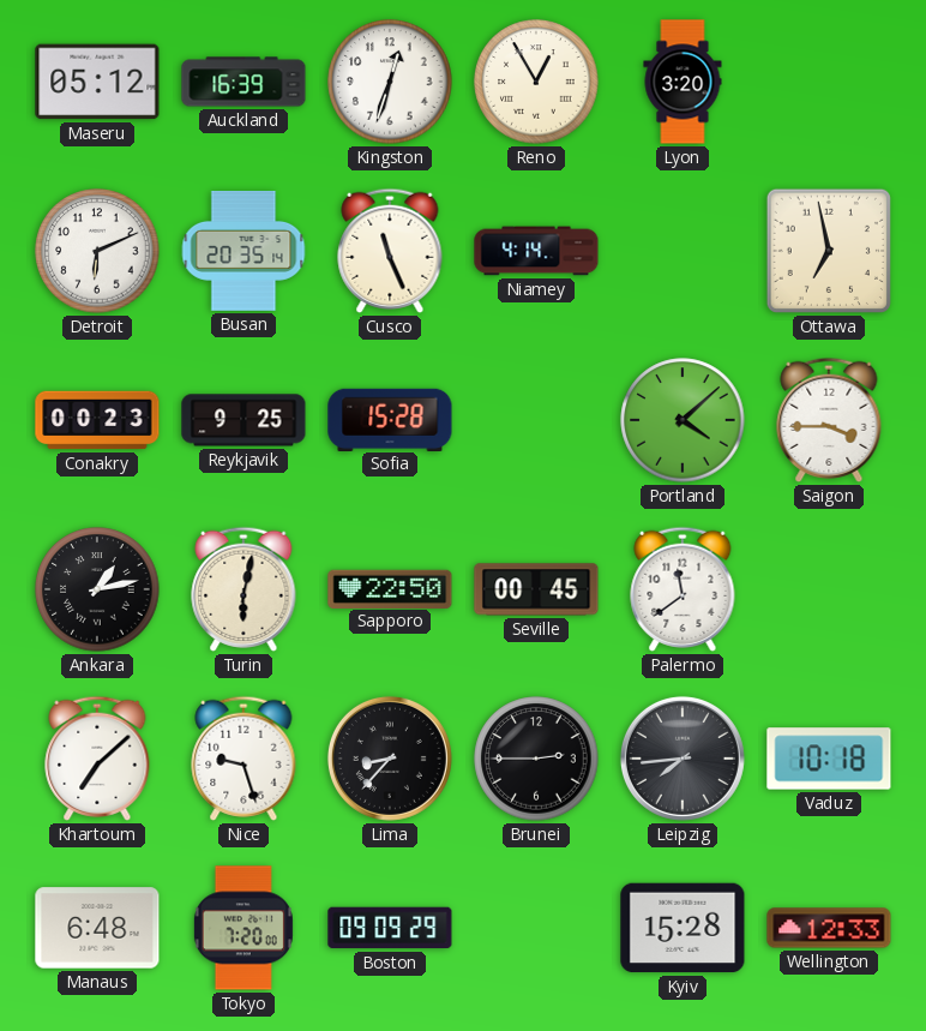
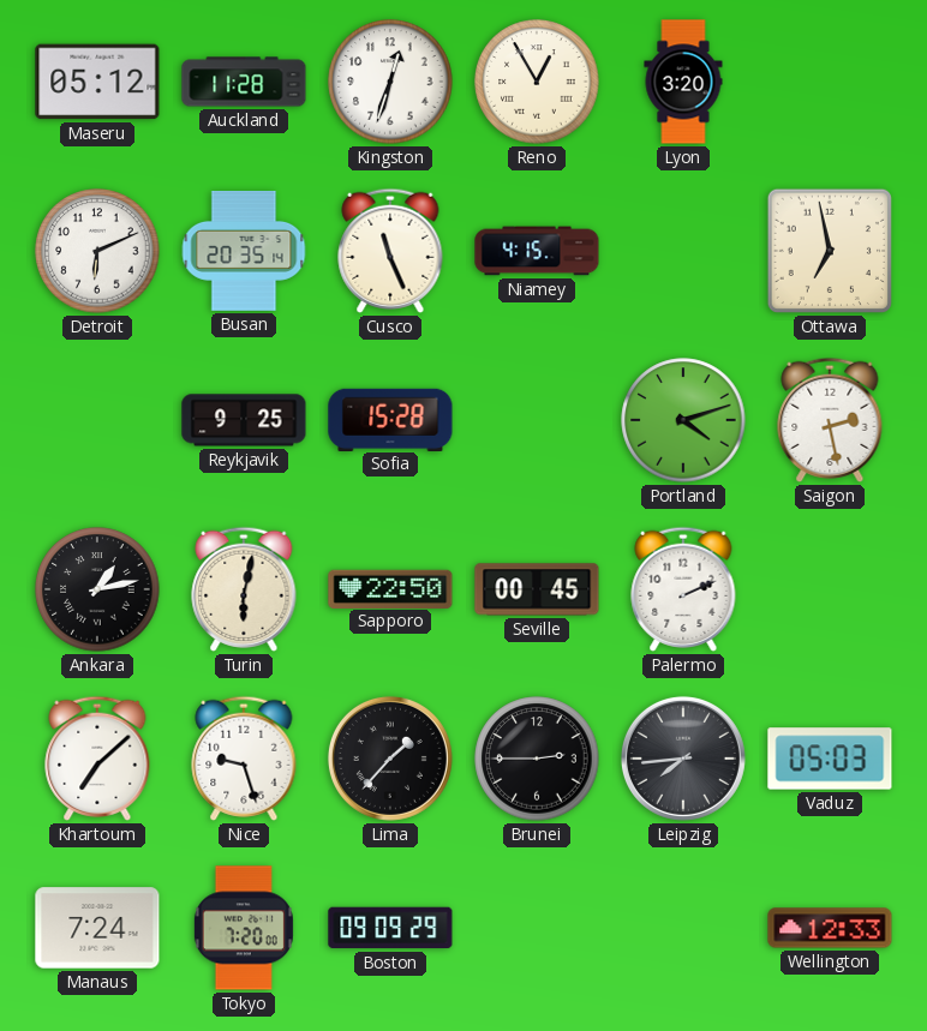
Auckland: 16:39 -> 11:28
Niamey: 4:14 -> 4:15
Conakry: 00:23 -> none
Portland: 4:08 -> 4:12
Saigon: 3:45 -> 2:28
Palermo: 11:39 -> 2:11
Lima: 8:37 -> 1:37
Vaduz: 10:18 -> 05:03
Manaus: 6:48 -> 7:24
Kyiv: 15:28 -> none
